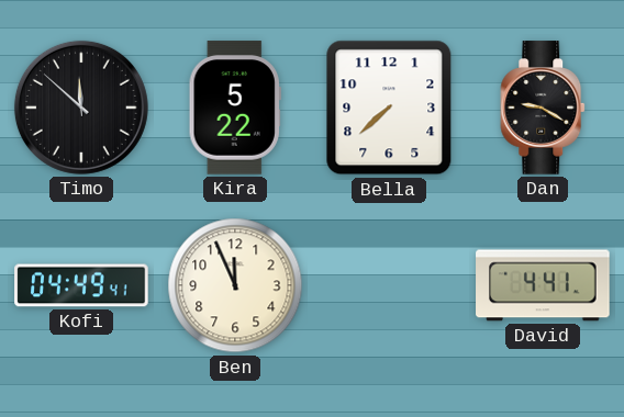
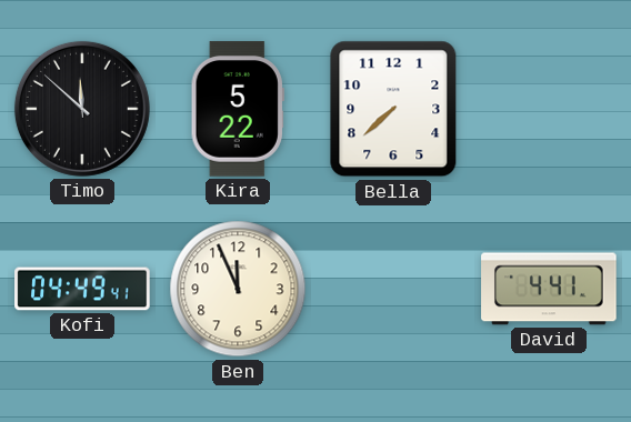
Dan: 9:20 -> none
